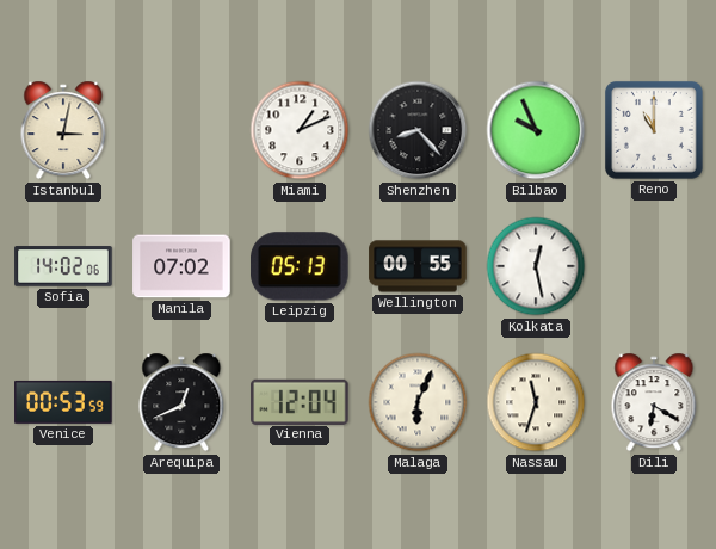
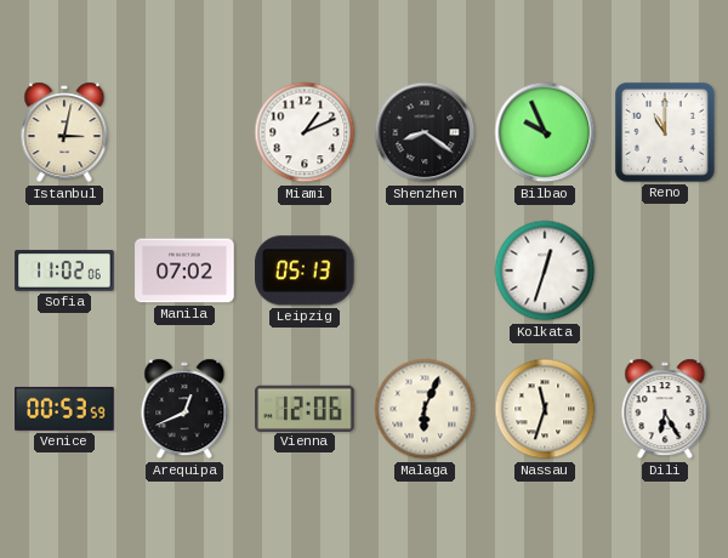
Shenzhen: 8:23 -> 8:21
Sofia: 14:02 -> 11:02
Wellington: 00:55 -> none
Kolkata: 12:28 -> 12:33
Vienna: 12:04 -> 12:06
Dili: 6:20 -> 6:25
